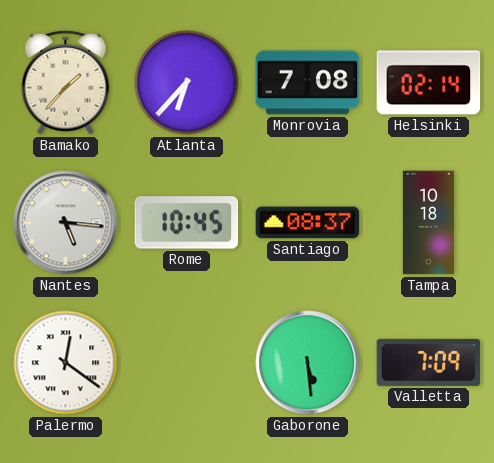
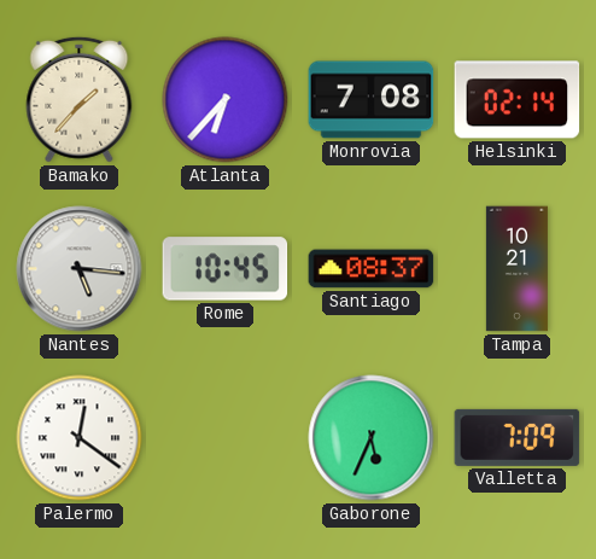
Tampa: 10:18 -> 10:21
Gaborone: 5:29 -> 5:34
